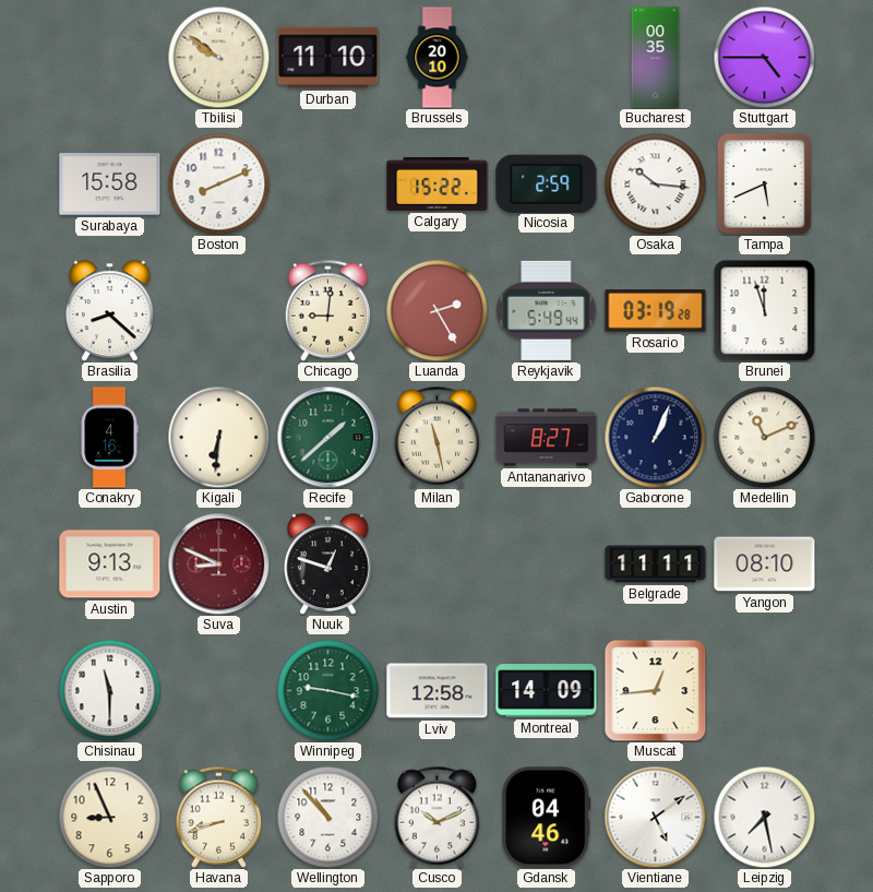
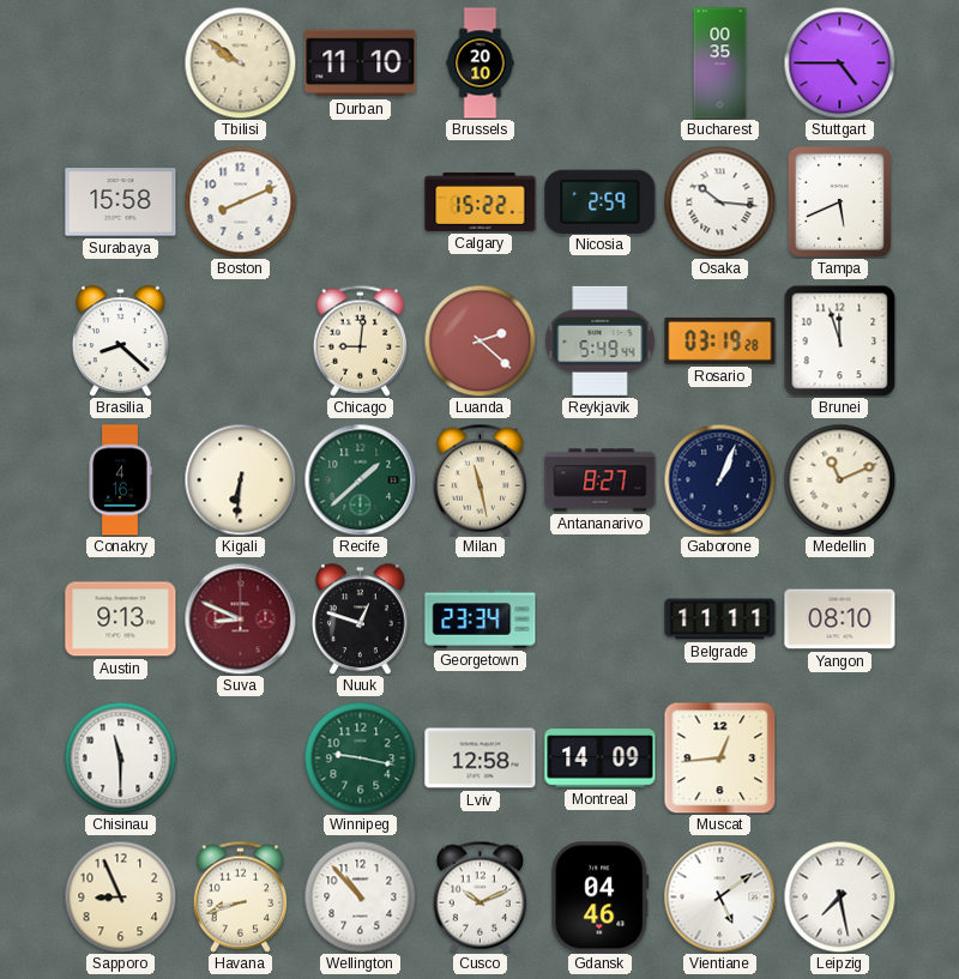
Luanda: 2:25 -> 2:22
Georgetown: none -> 23:34
